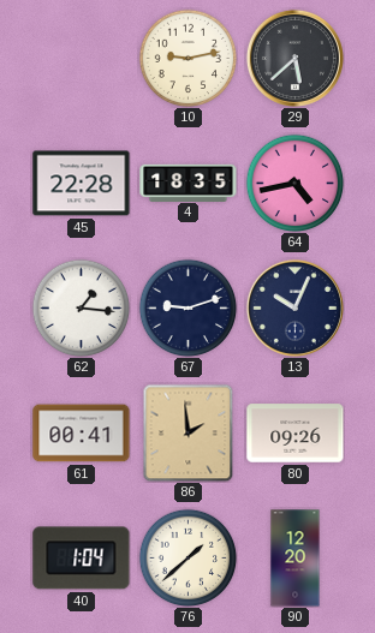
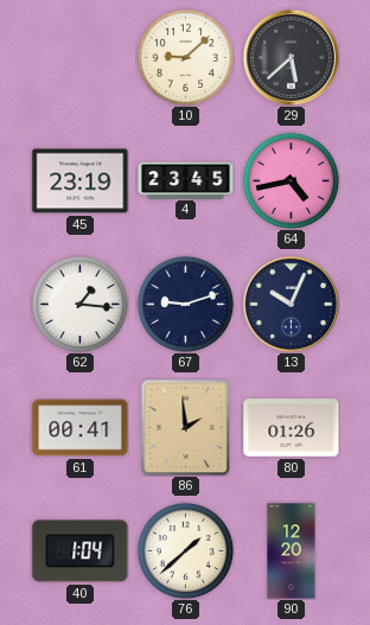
10: 9:13 -> 9:08
45: 22:28 -> 23:19
4: 18:35 -> 23:45
80: 09:26 -> 01:26
